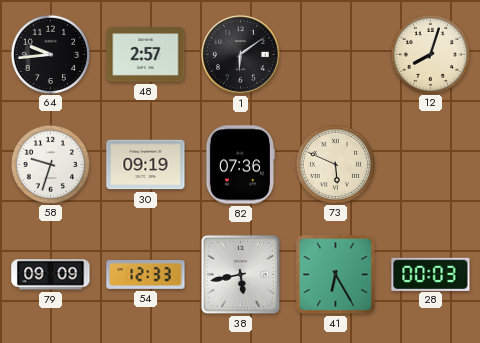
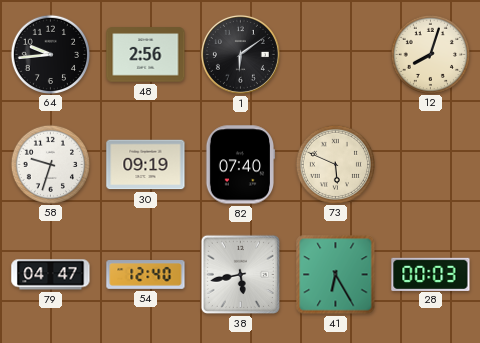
48: 2:57 -> 2:56
82: 07:36 -> 07:40
79: 09:09 -> 04:47
54: 12:33 -> 12:40
